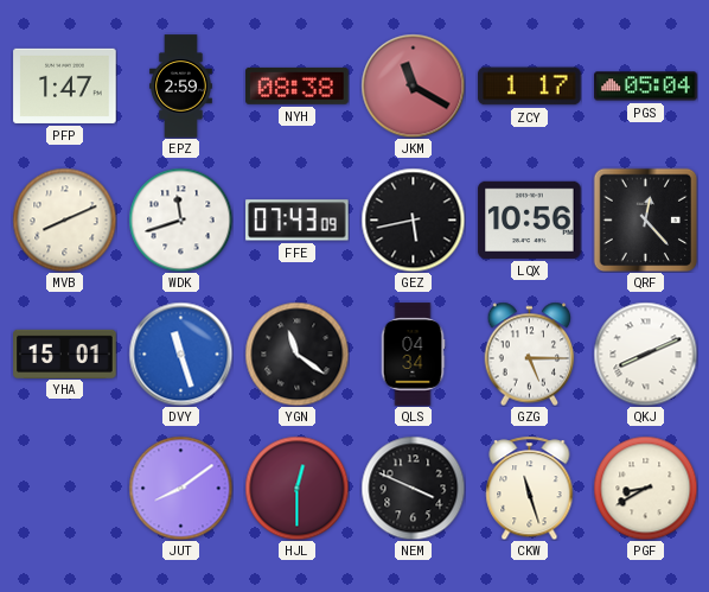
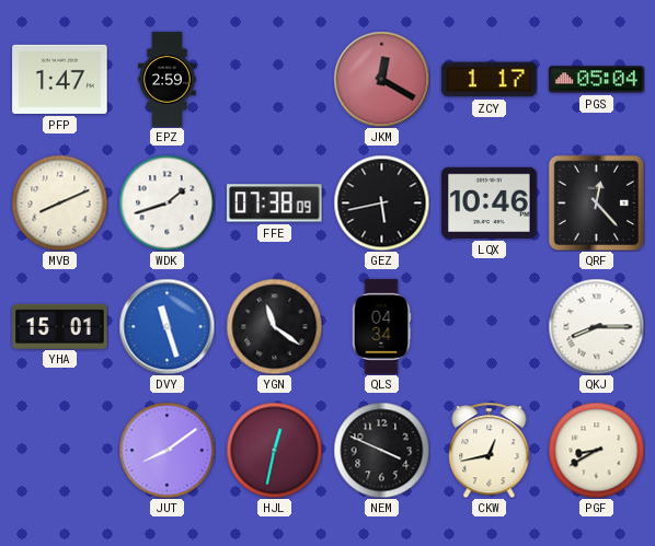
NYH: 08:38 -> none
JKM: 11:20 -> 12:20
WDK: 11:42 -> 1:42
FFE: 07:43 -> 07:38
LQX: 10:56 -> 10:46
GZG: 5:15 -> none
QKJ: 8:11 -> 8:15
HJL: 12:30 -> 12:32
CKW: 11:27 -> 12:43
